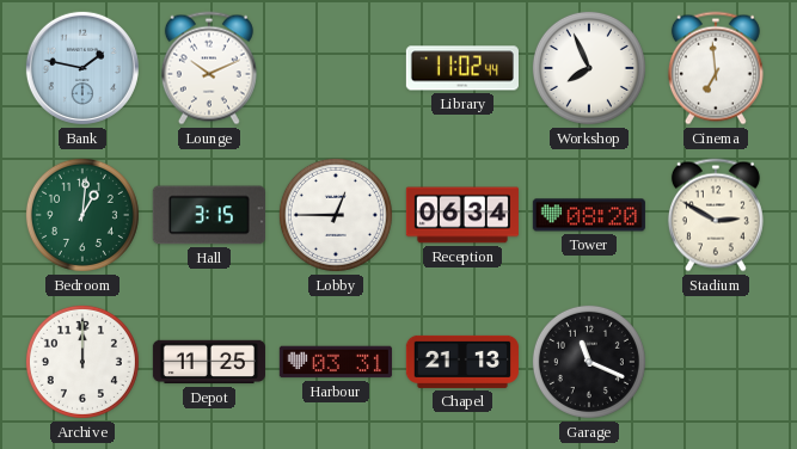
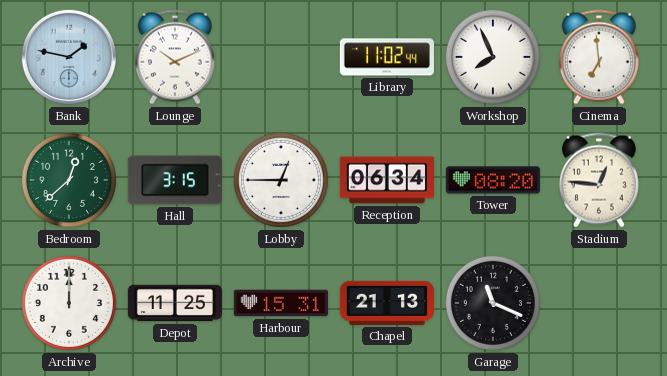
Bedroom: 1:01 -> 12:38
Stadium: 2:50 -> 12:46
Harbour: 03:31 -> 15:31
